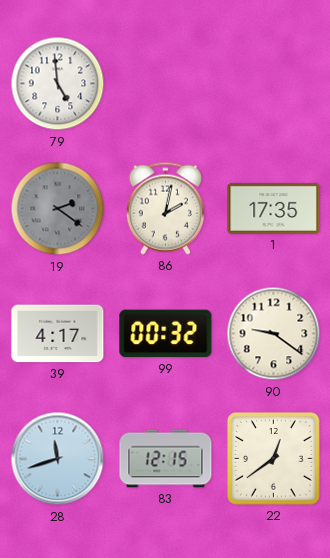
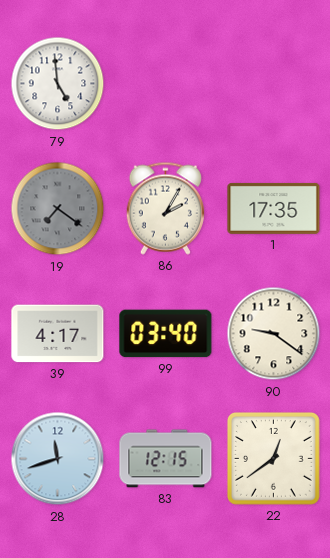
19: 2:21 -> 7:21
86: 2:02 -> 2:05
99: 00:32 -> 03:40
